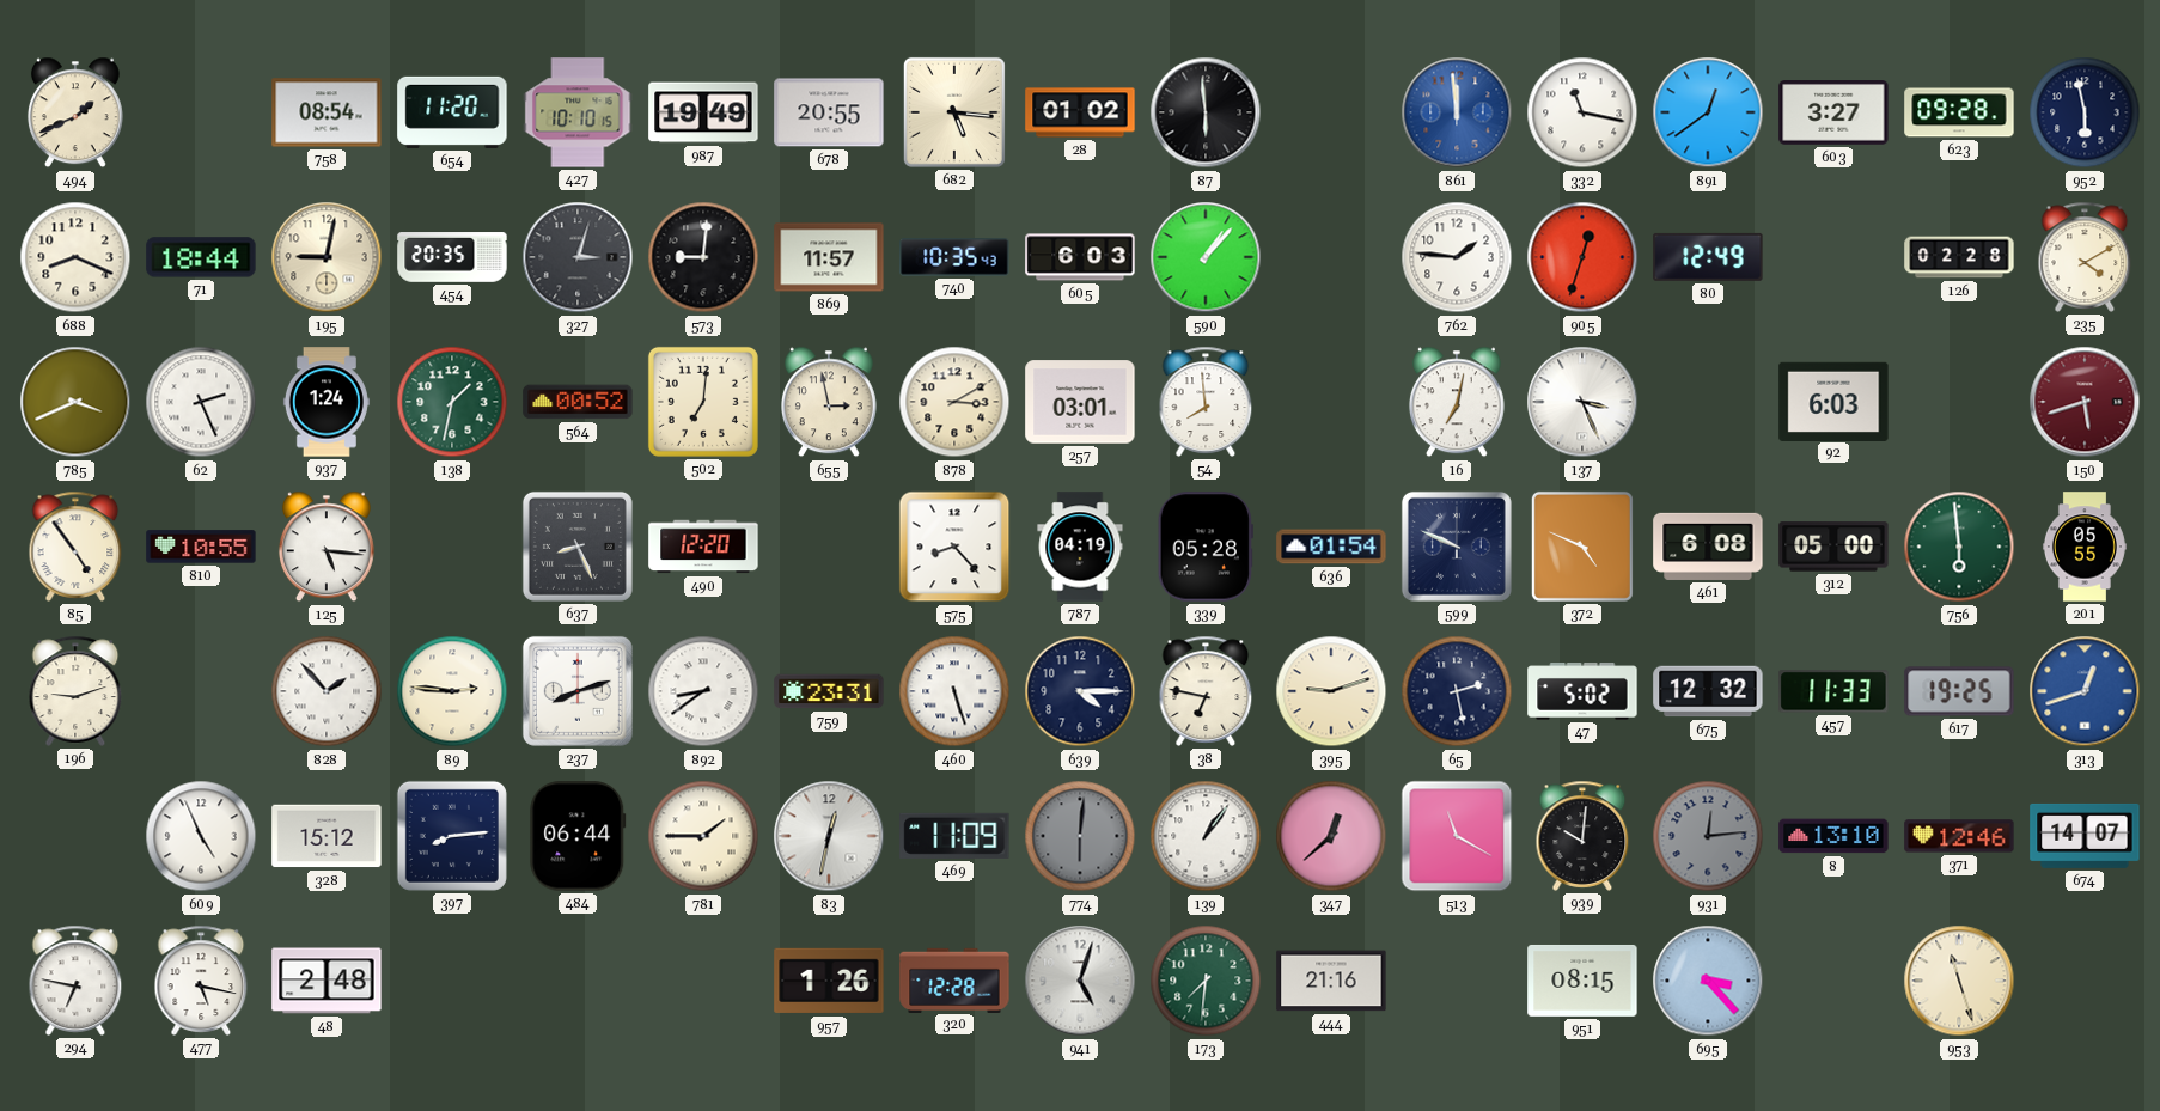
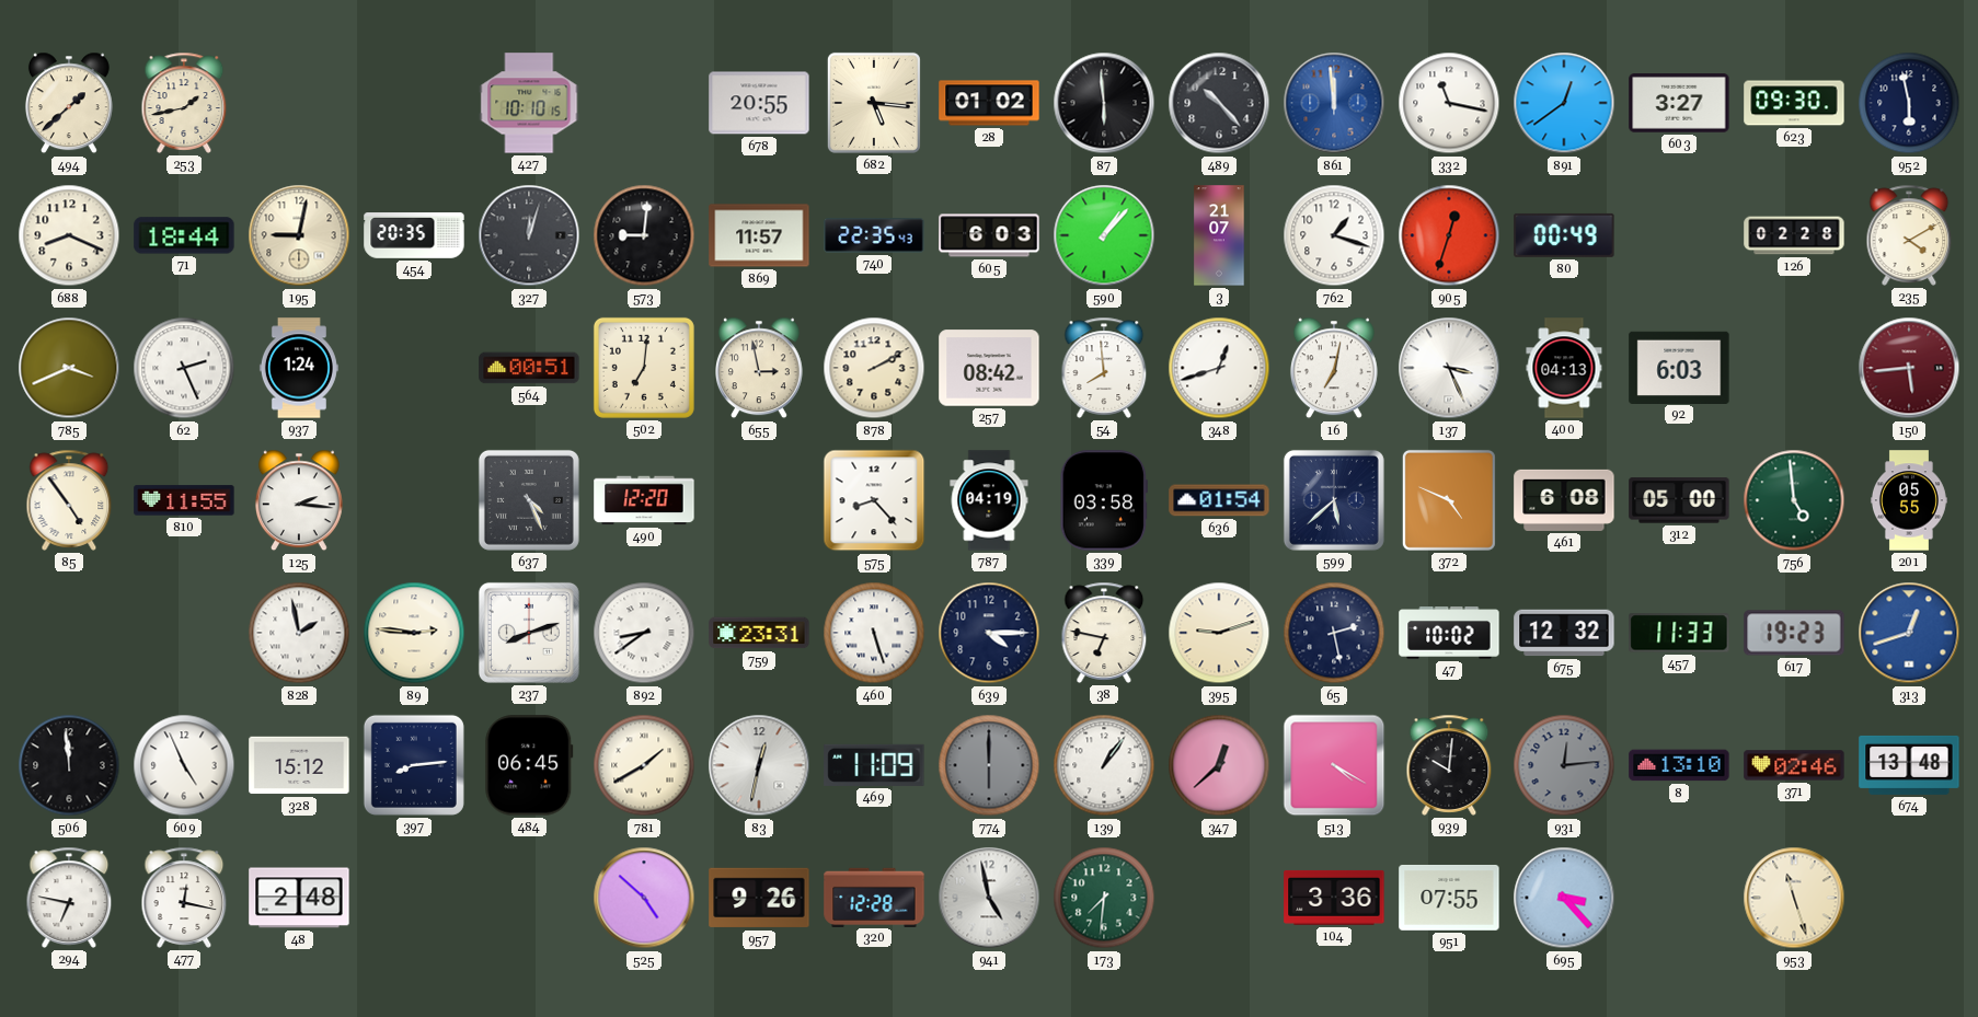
494: 1:41 -> 1:38
253: none -> 1:43
758: 08:54 -> none
654: 11:20 -> none
987: 19:49 -> none
489: none -> 10:23
623: 09:28 -> 09:30
327: 3:03 -> 12:03
740: 10:35 -> 22:35
3: none -> 21:07
762: 1:46 -> 1:18
80: 12:49 -> 00:49
138: 1:32 -> none
564: 00:52 -> 00:51
878: 3:10 -> 2:10
257: 03:01 -> 08:42
348: none -> 12:42
400: none -> 04:13
150: 5:42 -> 5:44
810: 10:55 -> 11:55
125: 5:16 -> 2:16
637: 8:26 -> 4:26
339: 05:28 -> 03:58
599: 9:49 -> 5:38
756: 5:59 -> 4:59
196: 9:12 -> none
828: 1:53 -> 1:58
47: 5:02 -> 10:02
617: 19:25 -> 19:23
506: none -> 11:59
484: 06:44 -> 06:45
781: 1:45 -> 1:40
774: 6:01 -> 6:00
513: 11:20 -> 4:20
371: 12:46 -> 02:46
674: 14:07 -> 13:48
477: 5:17 -> 12:17
525: none -> 4:52
957: 1:26 -> 9:26
941: 5:03 -> 4:58
444: 21:16 -> none
104: none -> 3:36
951: 08:15 -> 07:55
